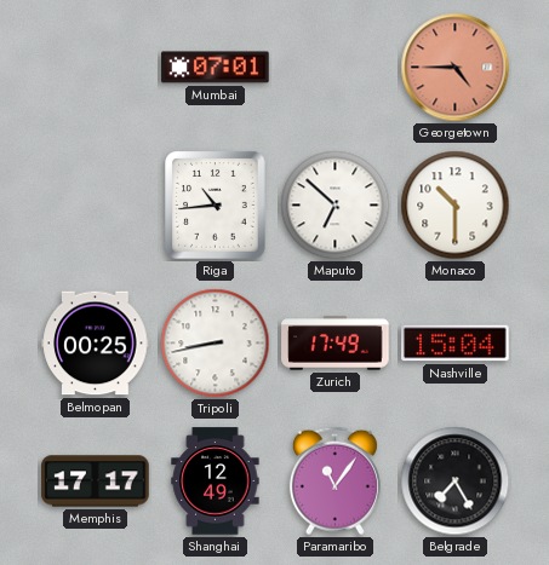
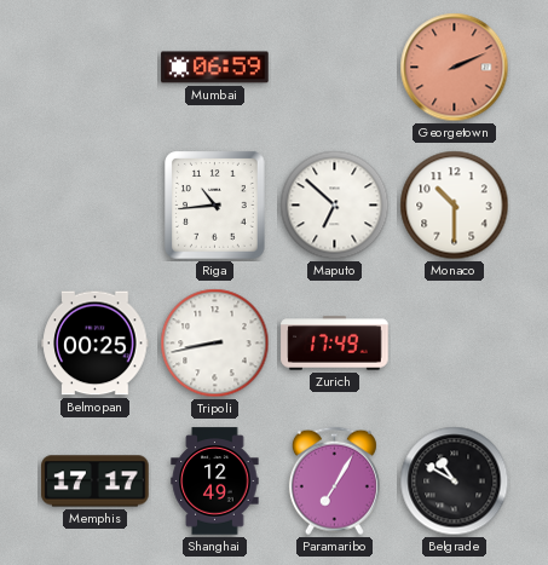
Mumbai: 07:01 -> 06:59
Georgetown: 4:45 -> 2:11
Nashville: 15:04 -> none
Paramaribo: 11:06 -> 7:05
Belgrade: 7:25 -> 10:50
